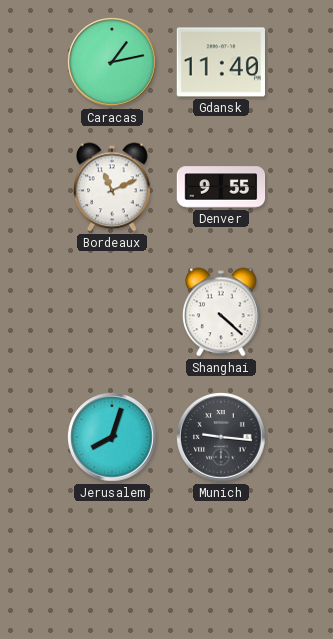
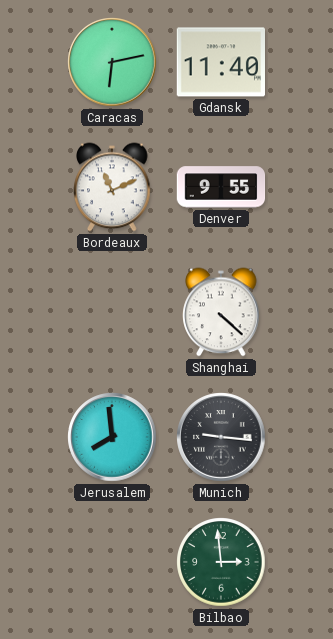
Caracas: 1:13 -> 6:13
Jerusalem: 8:03 -> 7:59
Bilbao: none -> 2:59
